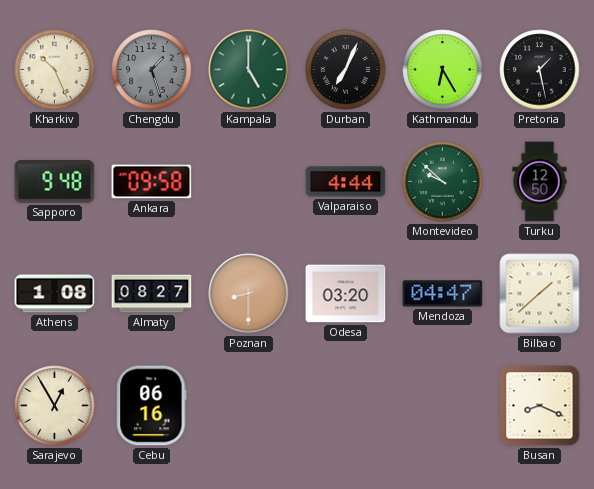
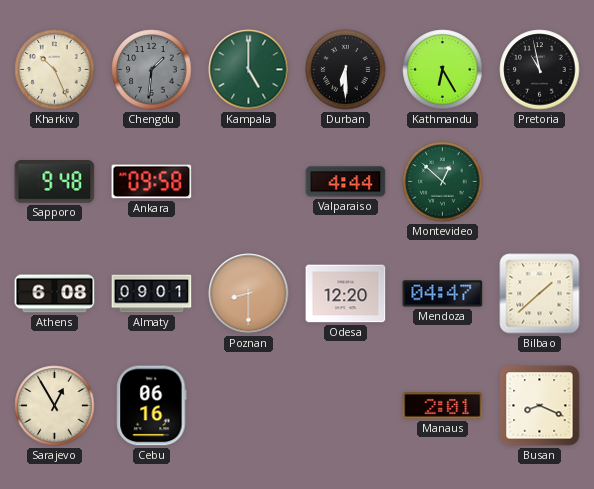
Chengdu: 1:27 -> 1:31
Durban: 7:04 -> 6:30
Pretoria: 1:28 -> 10:58
Montevideo: 9:52 -> 12:52
Turku: 12:50 -> none
Athens: 1:08 -> 6:08
Almaty: 08:27 -> 09:01
Odesa: 03:20 -> 12:20
Manaus: none -> 2:01
